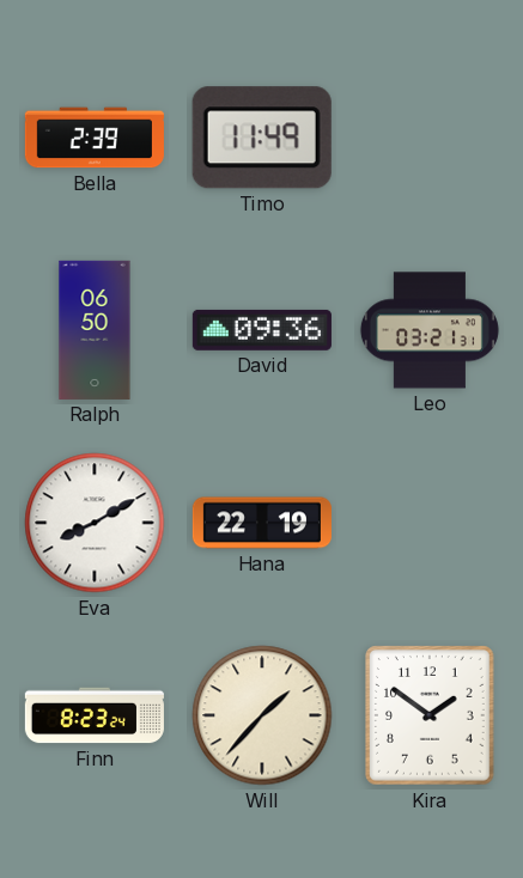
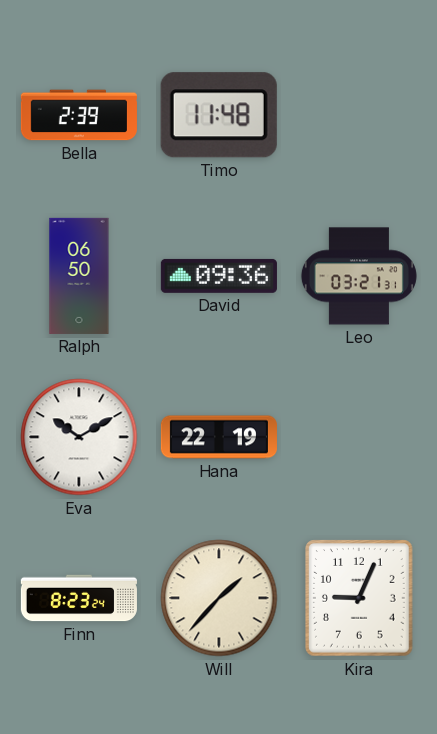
Timo: 11:49 -> 11:48
Eva: 8:10 -> 10:10
Kira: 1:51 -> 9:04
